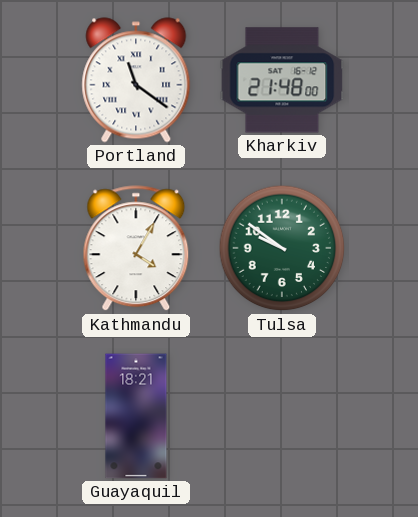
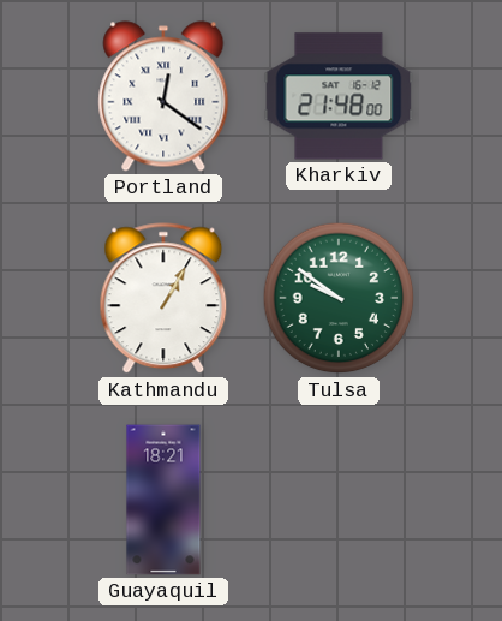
Portland: 11:21 -> 12:21
Kathmandu: 4:05 -> 1:05
